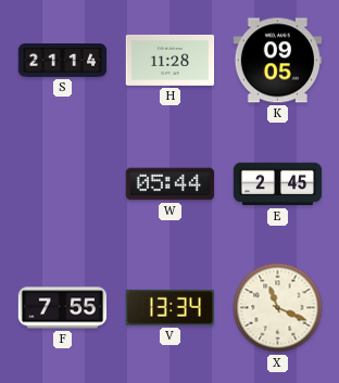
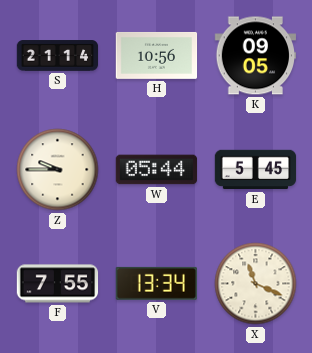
H: 11:28 -> 10:56
Z: none -> 9:45
E: 2:45 -> 5:45
